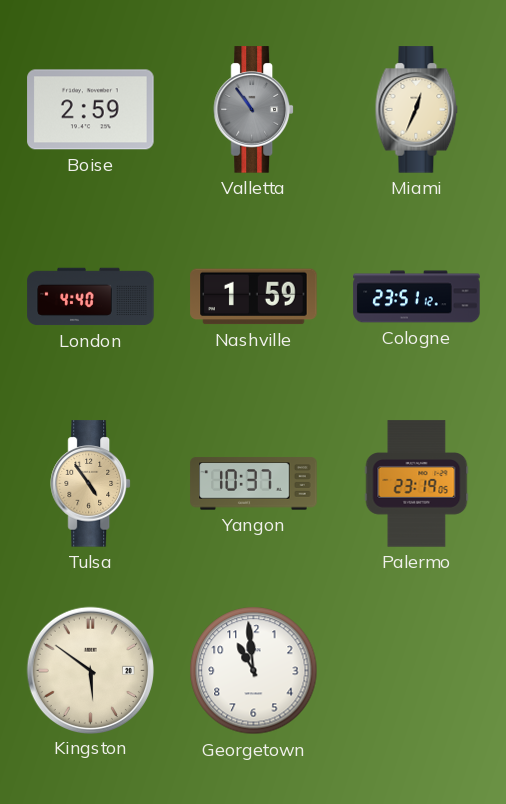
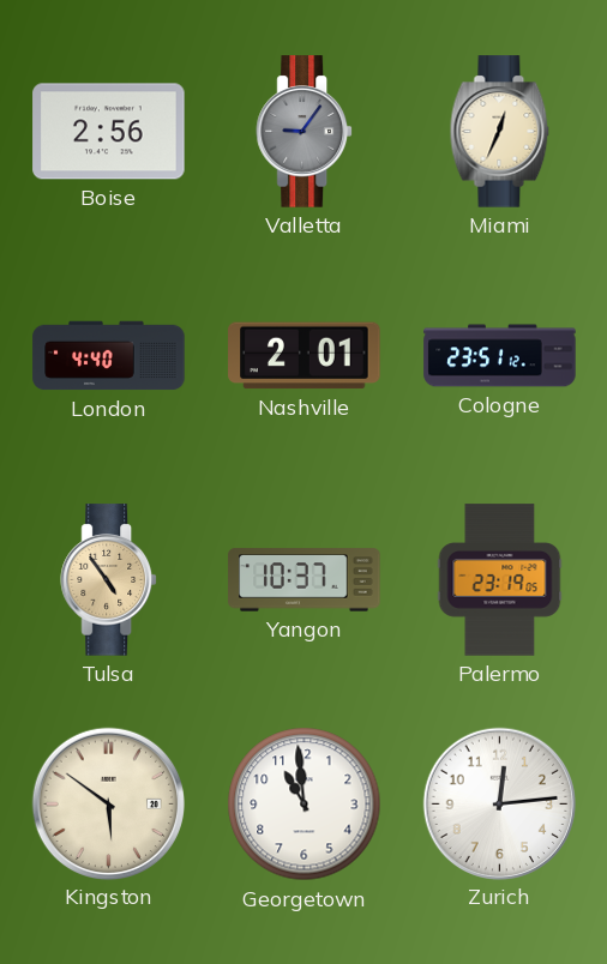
Boise: 2:59 -> 2:56
Valletta: 10:54 -> 9:06
Nashville: 1:59 -> 2:01
Zurich: none -> 12:14
